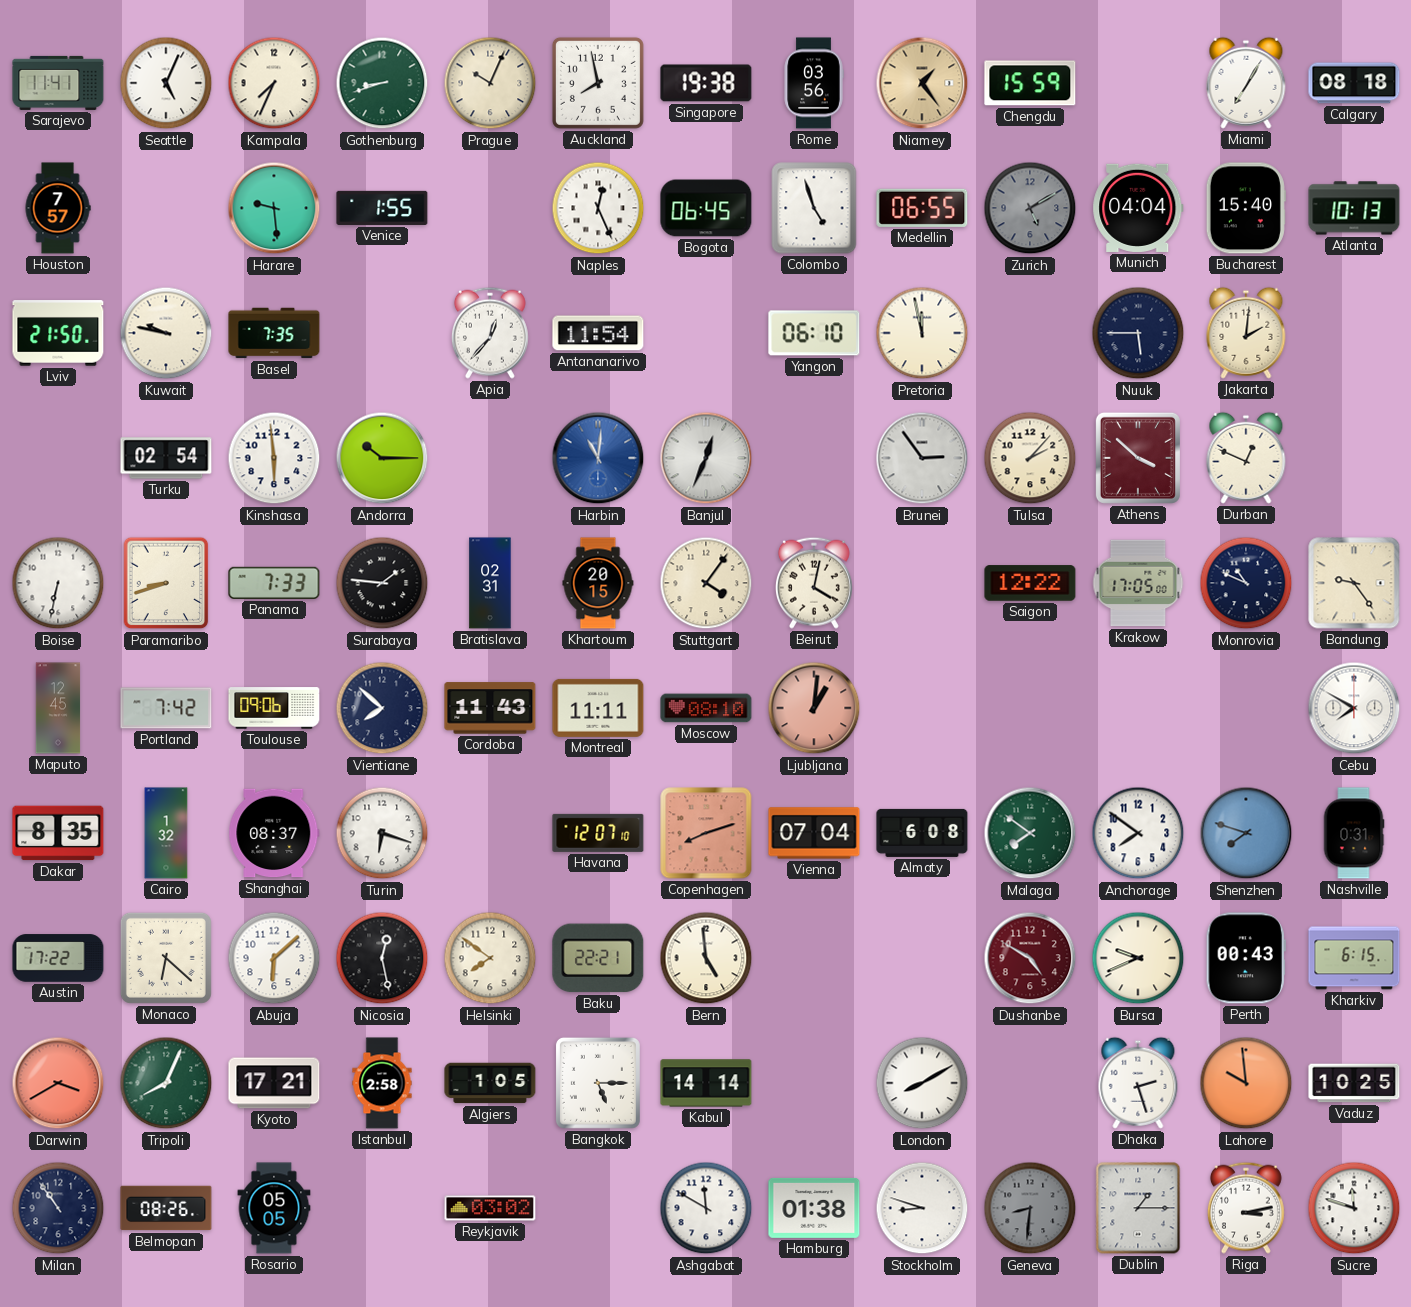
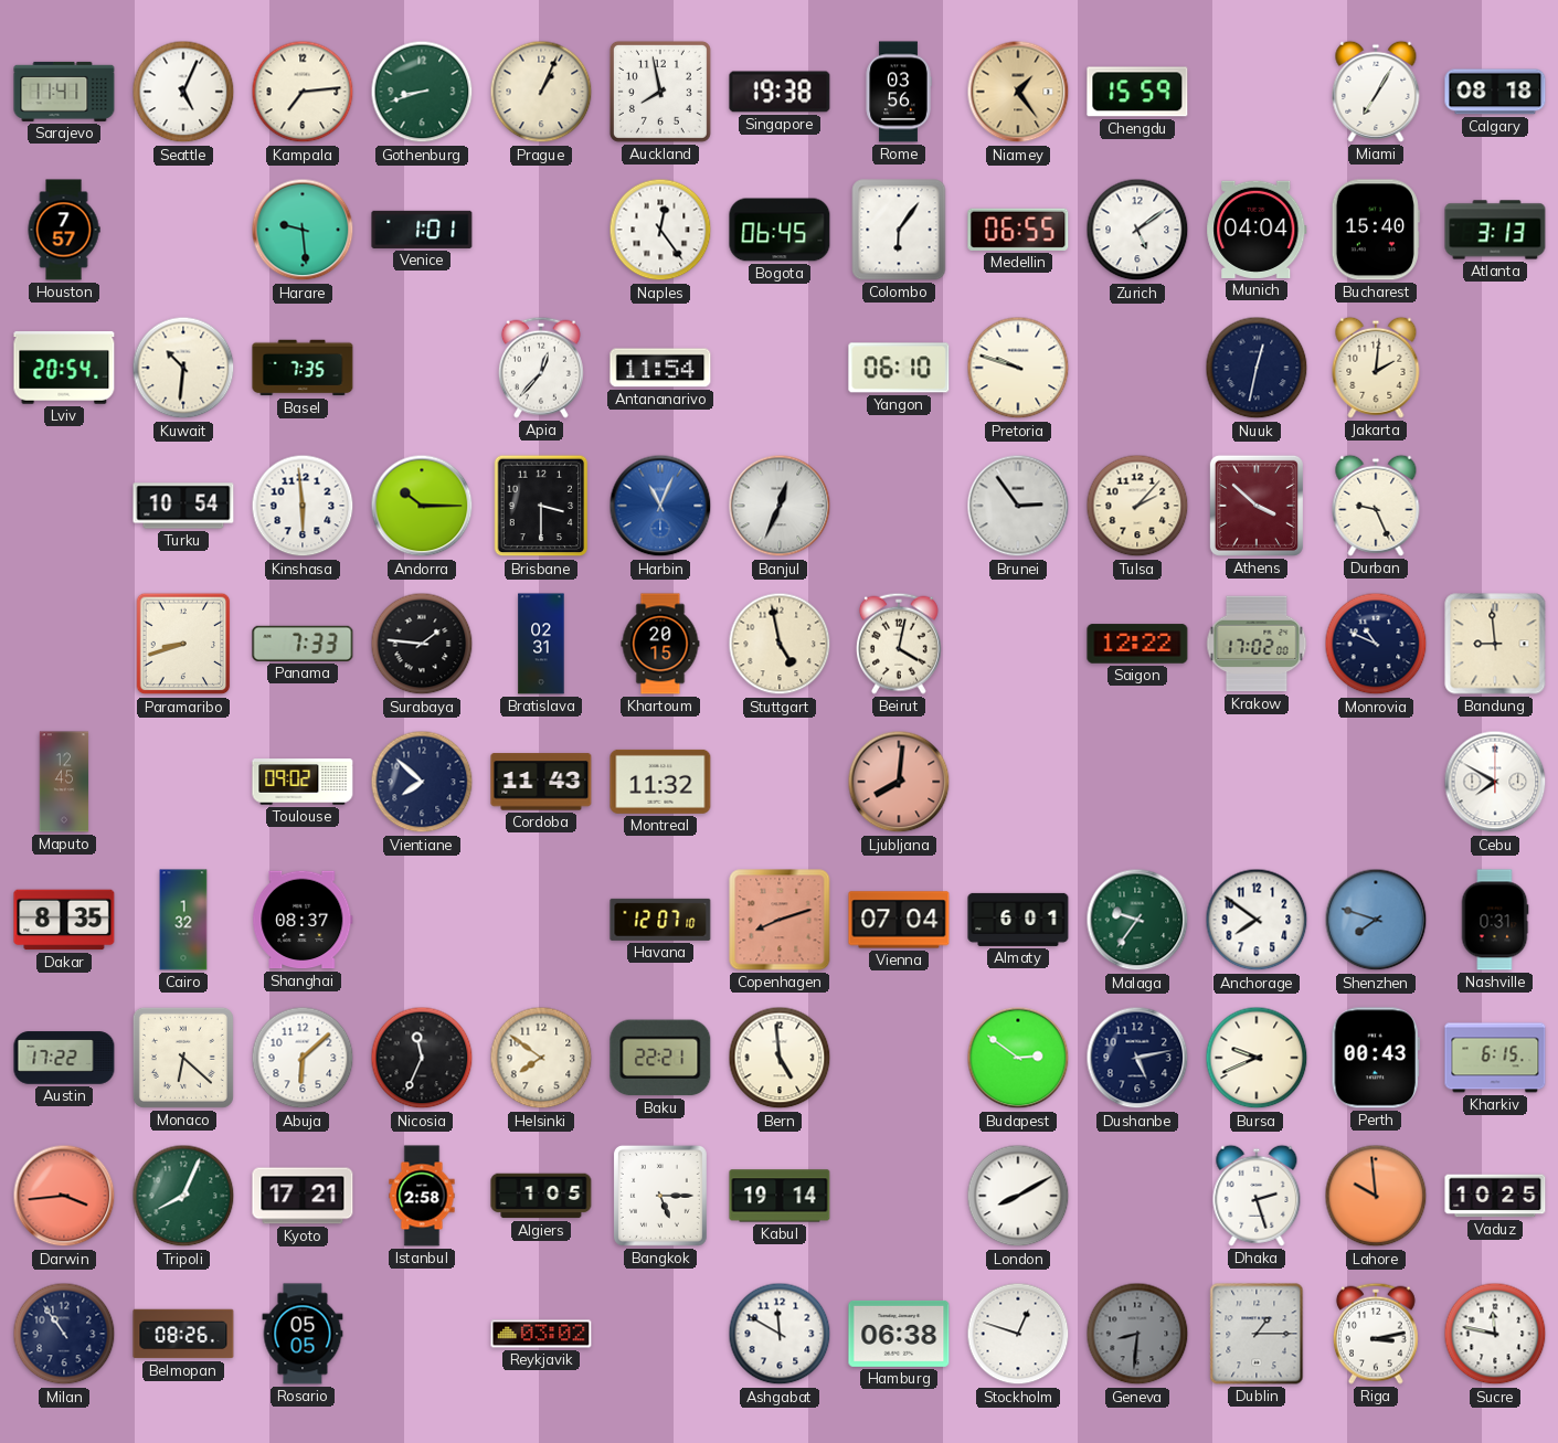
Kampala: 7:34 -> 7:14
Prague: 10:04 -> 1:04
Venice: 1:55 -> 1:01
Naples: 12:26 -> 12:24
Colombo: 4:57 -> 6:06
Zurich: 5:10 -> 5:09
Zurich dial: grey -> white
Atlanta: 10:13 -> 3:13
Lviv: 21:50 -> 20:54
Kuwait: 9:47 -> 10:31
Pretoria: 11:58 -> 9:48
Nuuk: 5:45 -> 12:32
Turku: 02:54 -> 10:54
Brisbane: none -> 3:30
Harbin: 11:01 -> 11:04
Durban: 12:49 -> 9:26
Boise: 6:32 -> none
Stuttgart: 4:06 -> 4:58
Krakow: 17:05 -> 17:02
Bandung: 9:24 -> 8:59
Portland: 7:42 -> none
Toulouse: 09:06 -> 09:02
Montreal: 11:11 -> 11:32
Moscow: 08:10 -> none
Ljubljana: 1:01 -> 8:01
Turin: 6:18 -> none
Almaty: 6:08 -> 6:01
Malaga: 7:51 -> 9:36
Nicosia: 12:28 -> 11:34
Budapest: none -> 2:51
Dushanbe: 4:50 -> 5:13
Dushanbe dial: burgundy -> navy
Darwin: 3:40 -> 3:44
Kabul: 14:14 -> 19:14
Hamburg: 01:38 -> 06:38
Stockholm: 8:48 -> 12:48
Sucre: 11:48 -> 11:47
